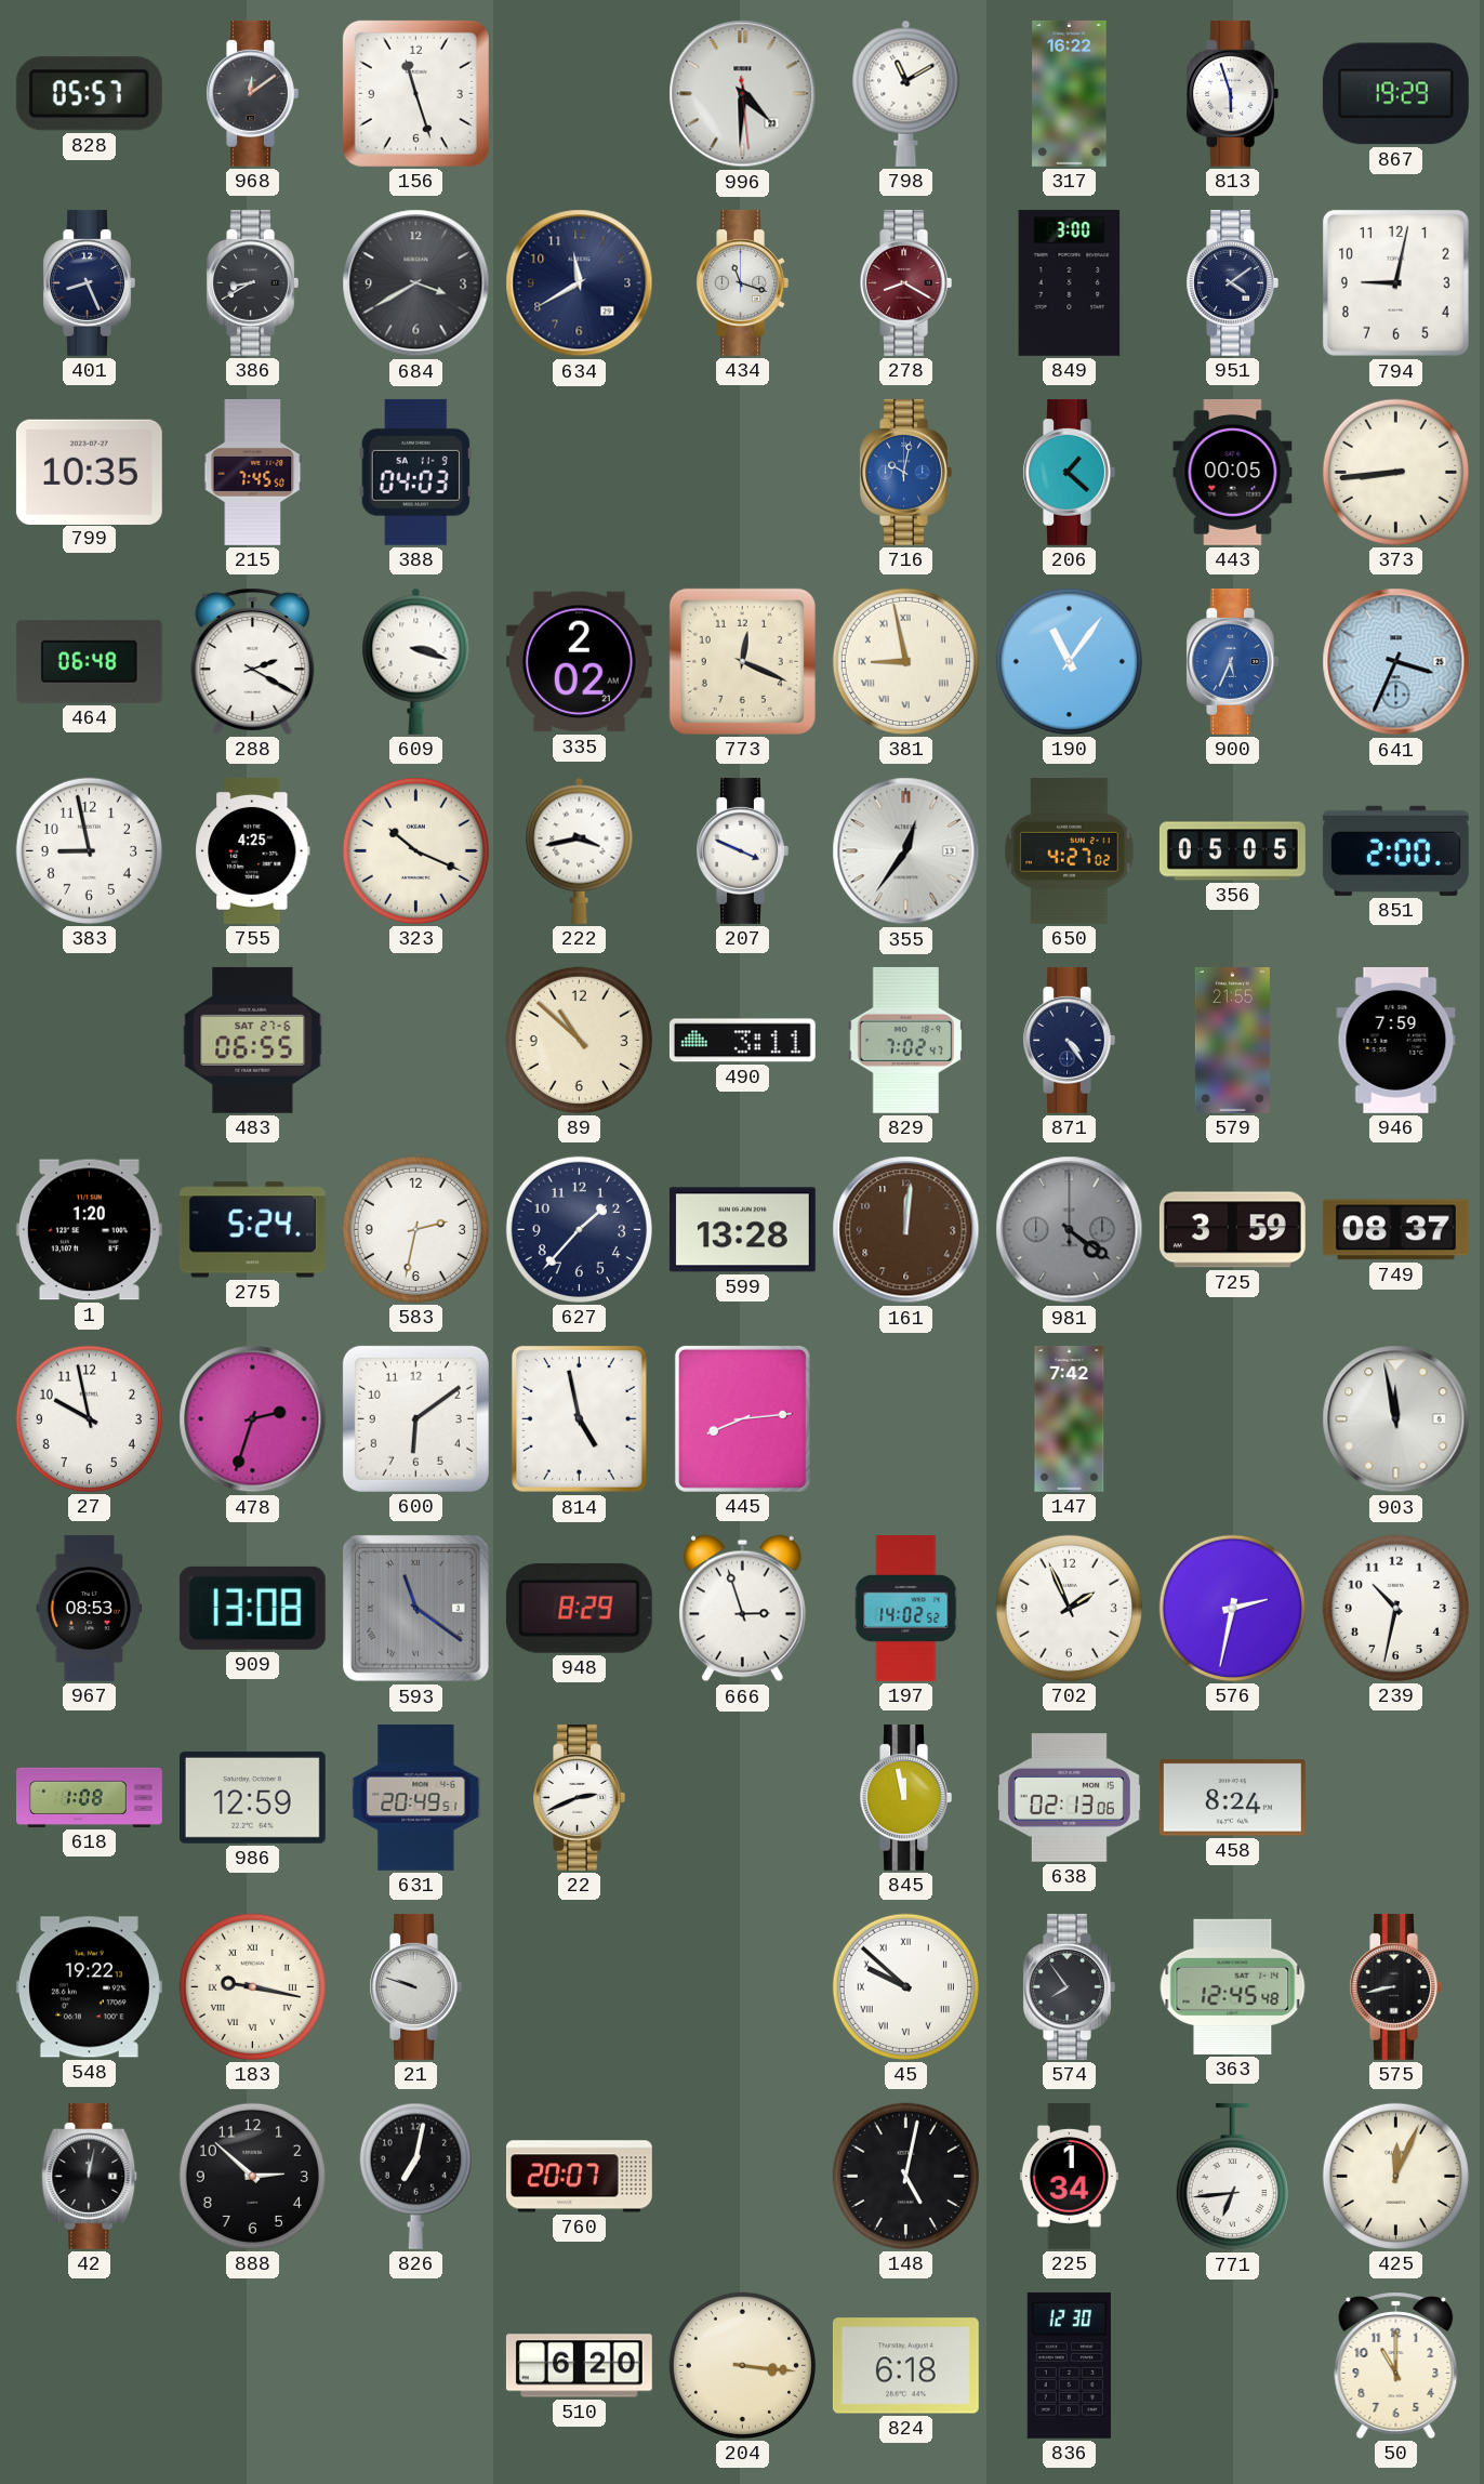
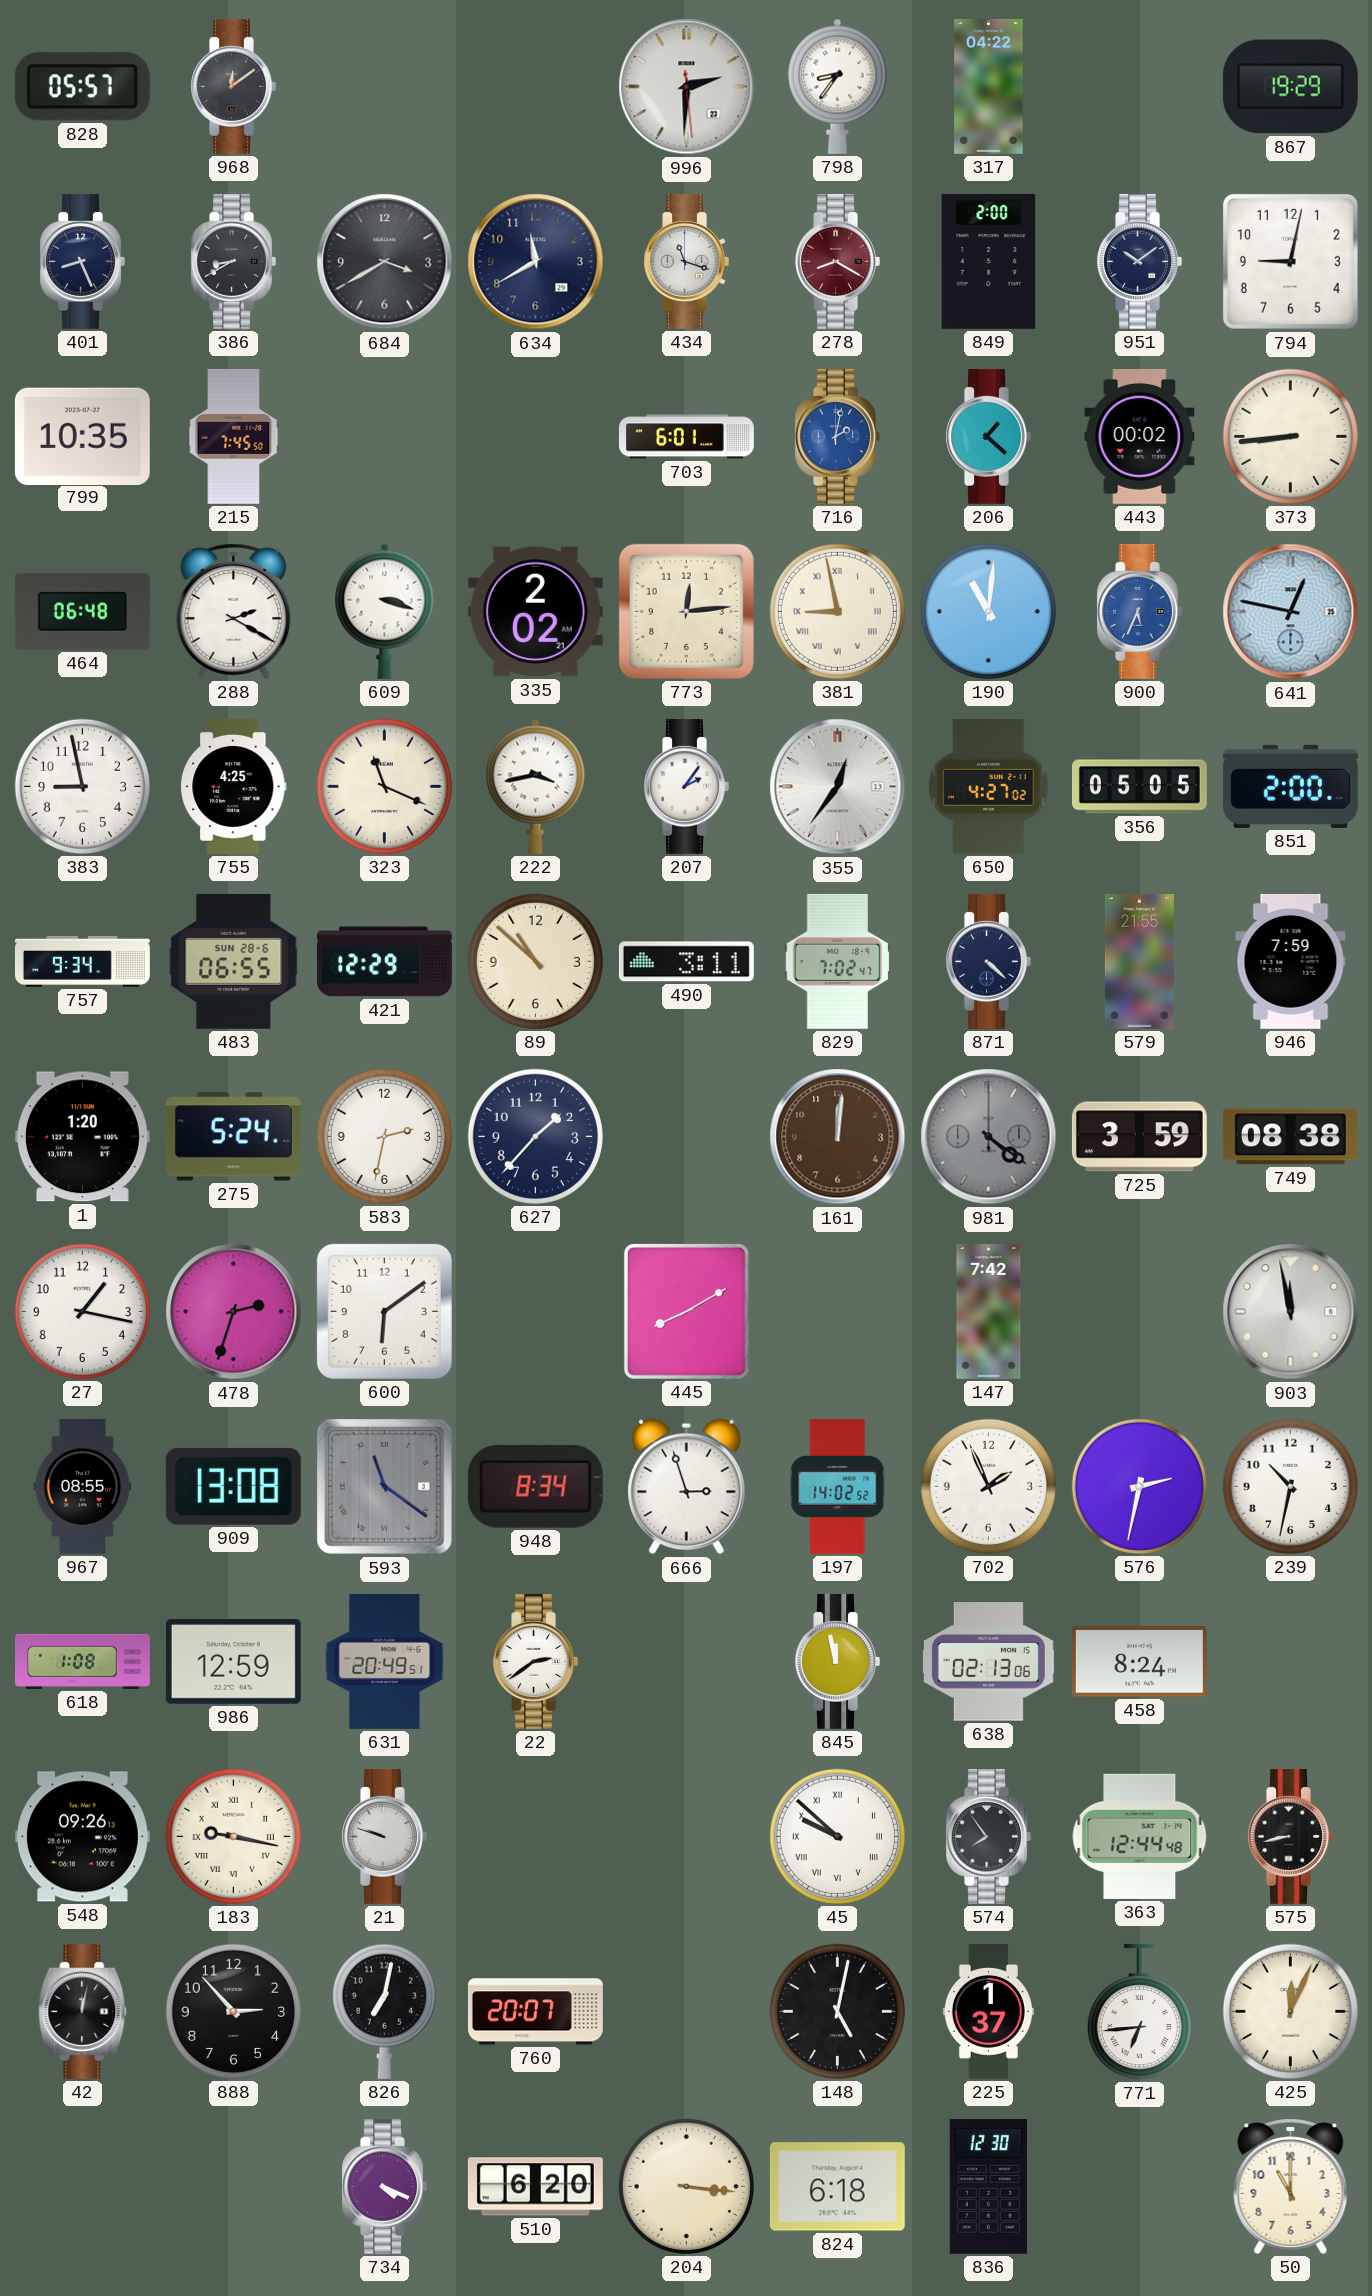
156: 11:27 -> none
996: 4:30 -> 2:30
798: 11:10 -> 8:36
317: 16:22 -> 04:22
813: 5:57 -> none
849: 3:00 -> 2:00
951: 4:09 -> 10:09
388: 04:03 -> none
703: none -> 6:01
716: 10:02 -> 2:02
443: 00:05 -> 00:02
773: 12:19 -> 12:14
190: 11:06 -> 11:01
641: 3:34 -> 12:47
323: 10:19 -> 11:19
207: 3:49 -> 2:06
757: none -> 9:34
483 date: SAT 27-6 -> SUN 28-6
421: none -> 12:29
871: 4:24 -> 4:22
599: 13:28 -> none
749: 08:37 -> 08:38
27: 9:58 -> 1:17
814: 4:58 -> none
445: 8:14 -> 8:10
967: 08:53 -> 08:55
948: 8:29 -> 8:34
22: 2:41 -> 2:39
548: 19:22 -> 09:26
363: 12:45 -> 12:44
888: 2:52 -> 2:53
225: 1:34 -> 1:37
734: none -> 4:19
